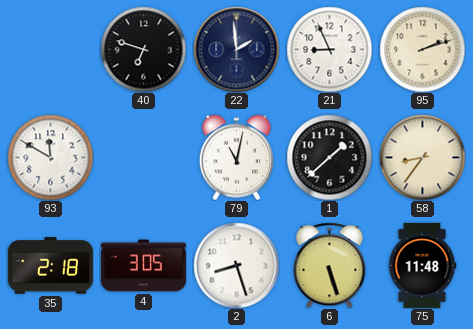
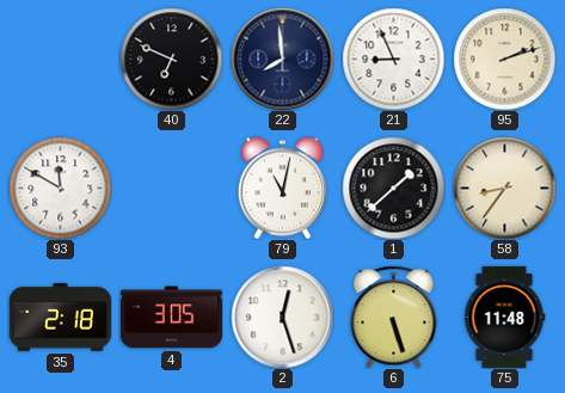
40: 6:48 -> 6:49
22: 1:59 -> 7:59
2: 8:27 -> 12:27
